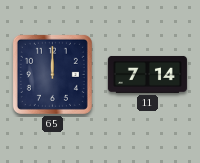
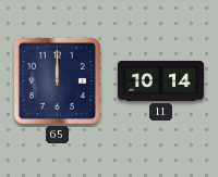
11: 7:14 -> 10:14
